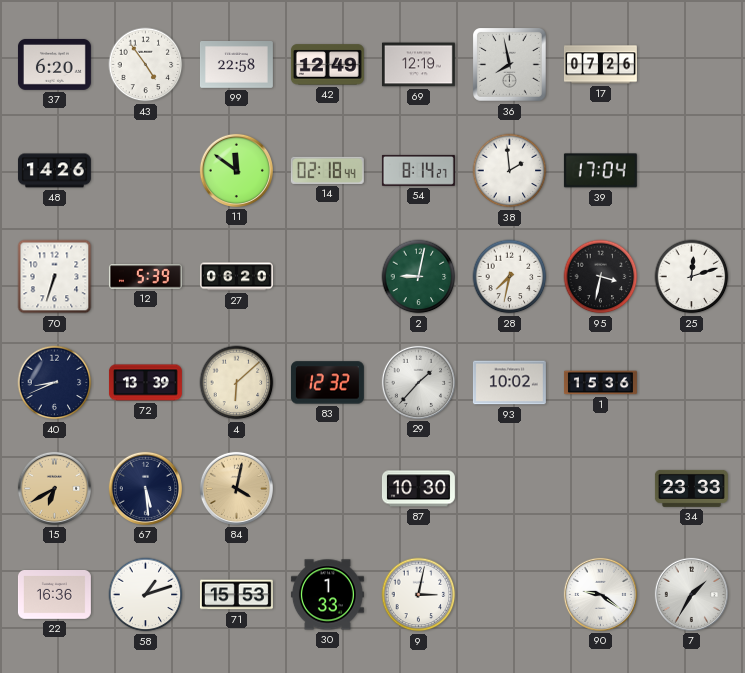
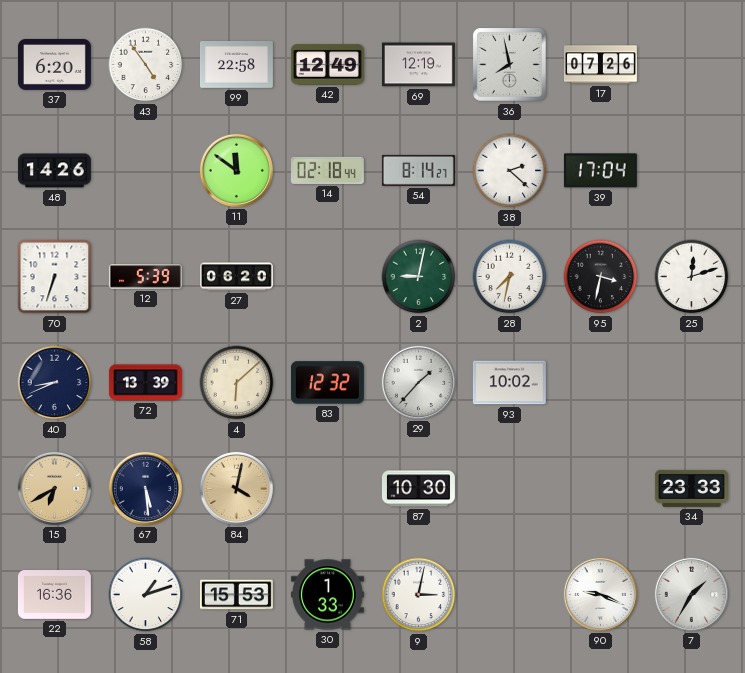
38: 1:59 -> 2:22
1: 15:36 -> none
90: 9:21 -> 9:19
